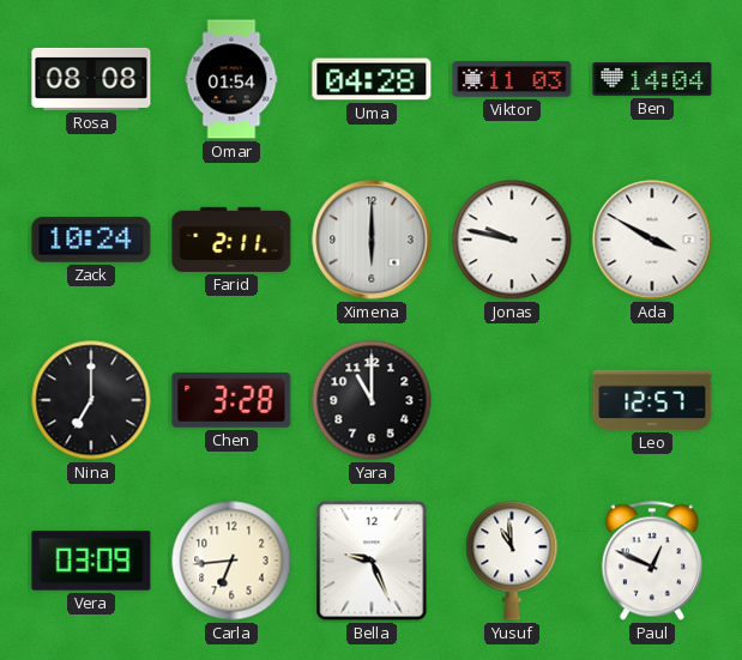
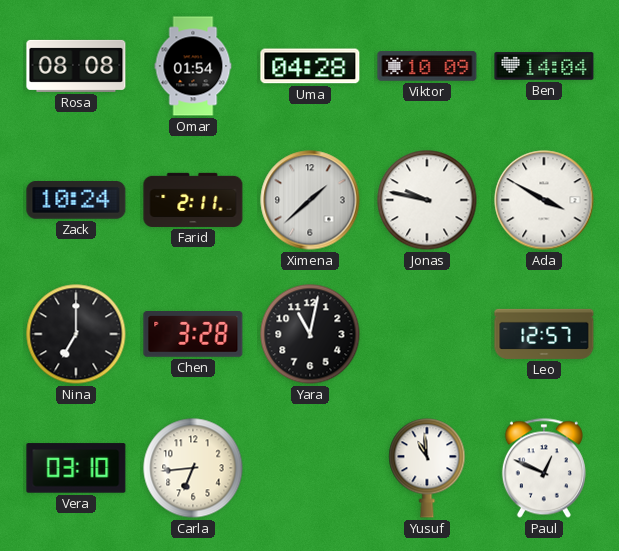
Viktor: 11:03 -> 10:09
Ximena: 6:00 -> 1:38
Yara: 11:00 -> 11:02
Vera: 03:09 -> 03:10
Bella: 9:26 -> none
